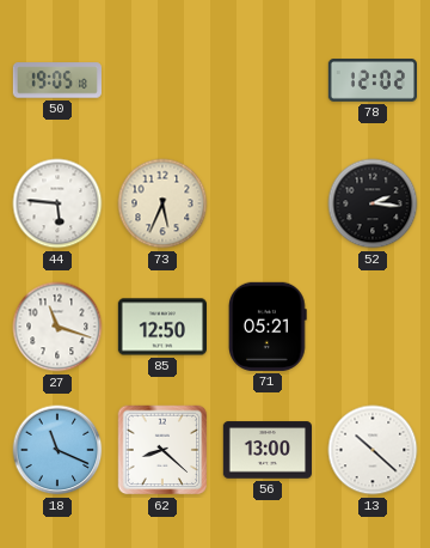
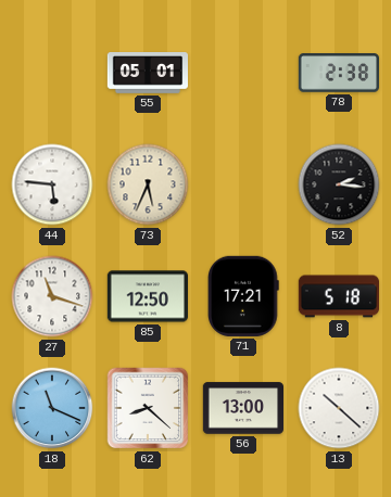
50: 19:05 -> none
55: none -> 05:01
78: 12:02 -> 2:38
71: 05:21 -> 17:21
8: none -> 5:18
